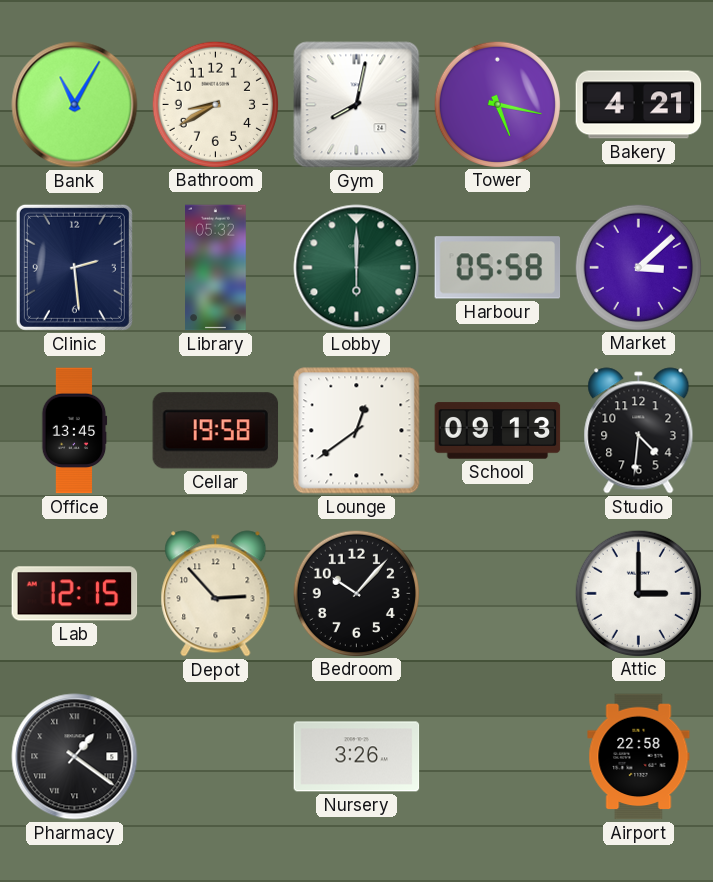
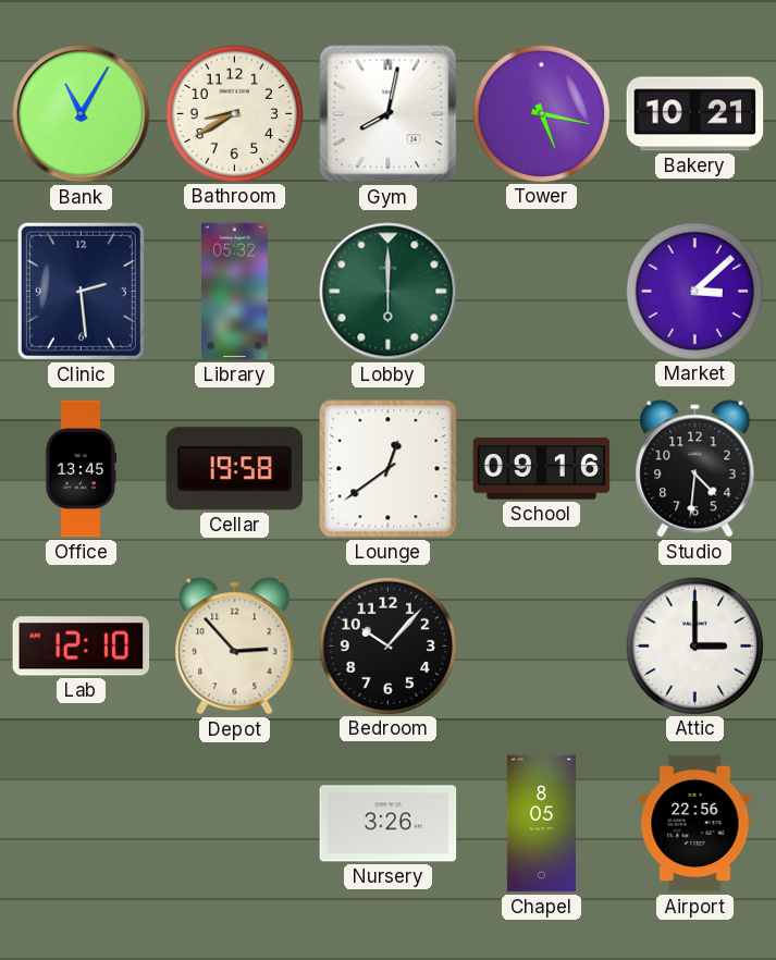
Bakery: 4:21 -> 10:21
Harbour: 05:58 -> none
School: 09:13 -> 09:16
Lab: 12:15 -> 12:10
Pharmacy: 1:21 -> none
Chapel: none -> 8:05
Airport: 22:58 -> 22:56
